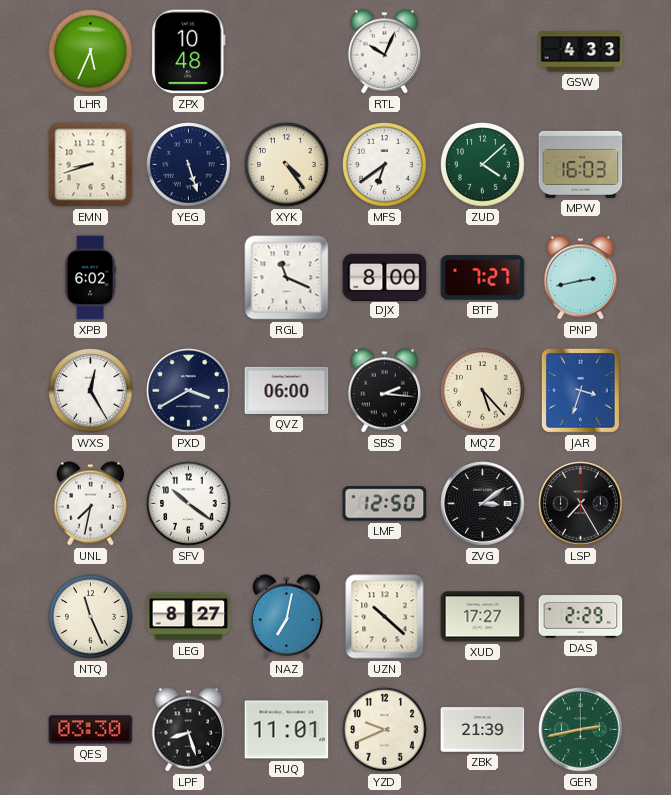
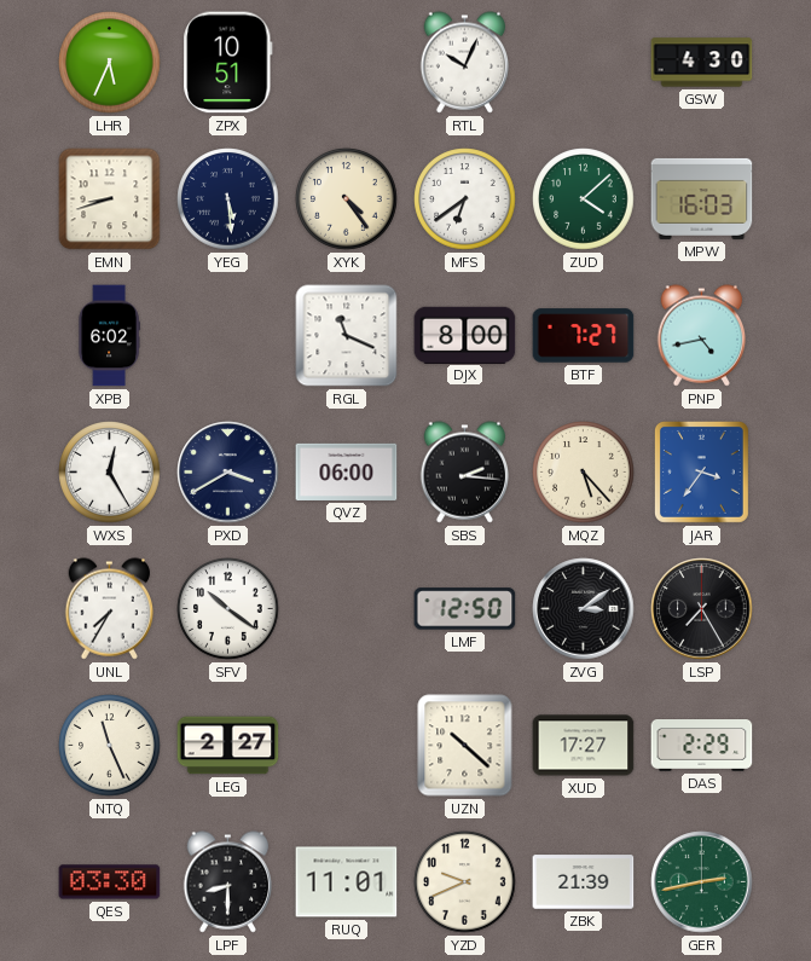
ZPX: 10:48 -> 10:51
GSW: 4:33 -> 4:30
YEG: 5:27 -> 5:29
PNP: 2:43 -> 4:43
JAR: 3:33 -> 3:36
UNL: 7:32 -> 7:35
LEG: 8:27 -> 2:27
NAZ: 7:02 -> none
LPF: 8:27 -> 8:30
